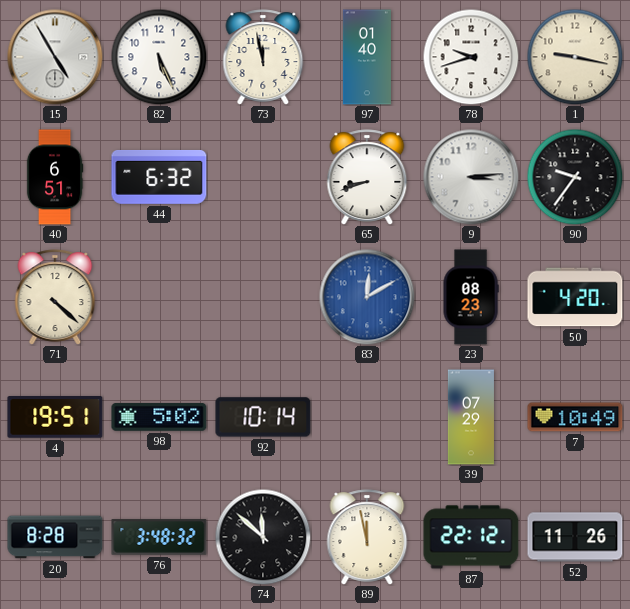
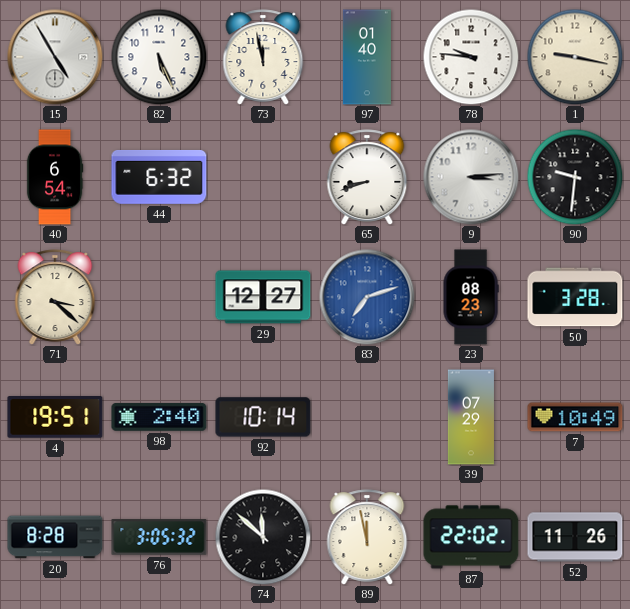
78: 9:42 -> 9:46
40: 6:51 -> 6:54
90: 9:36 -> 9:31
71: 4:22 -> 3:22
29: none -> 12:27
83: 12:10 -> 7:12
50: 4:20 -> 3:28
98: 5:02 -> 2:40
76: 3:48 -> 3:05
87: 22:12 -> 22:02
